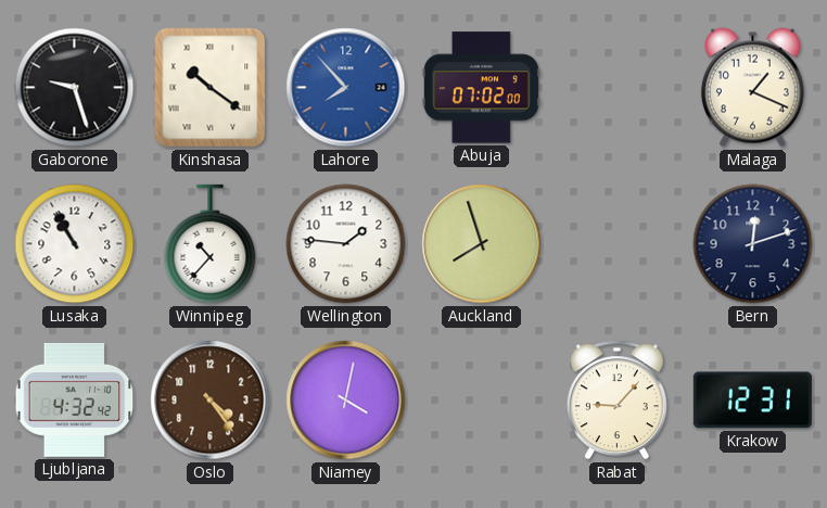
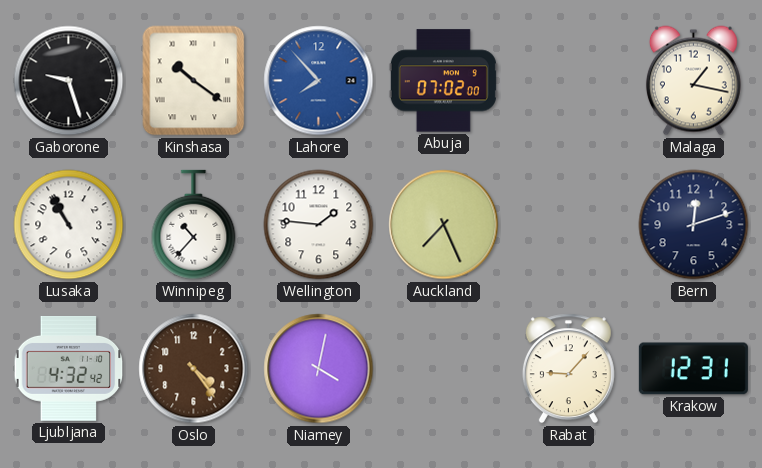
Malaga: 1:19 -> 1:17
Auckland: 7:57 -> 7:26
